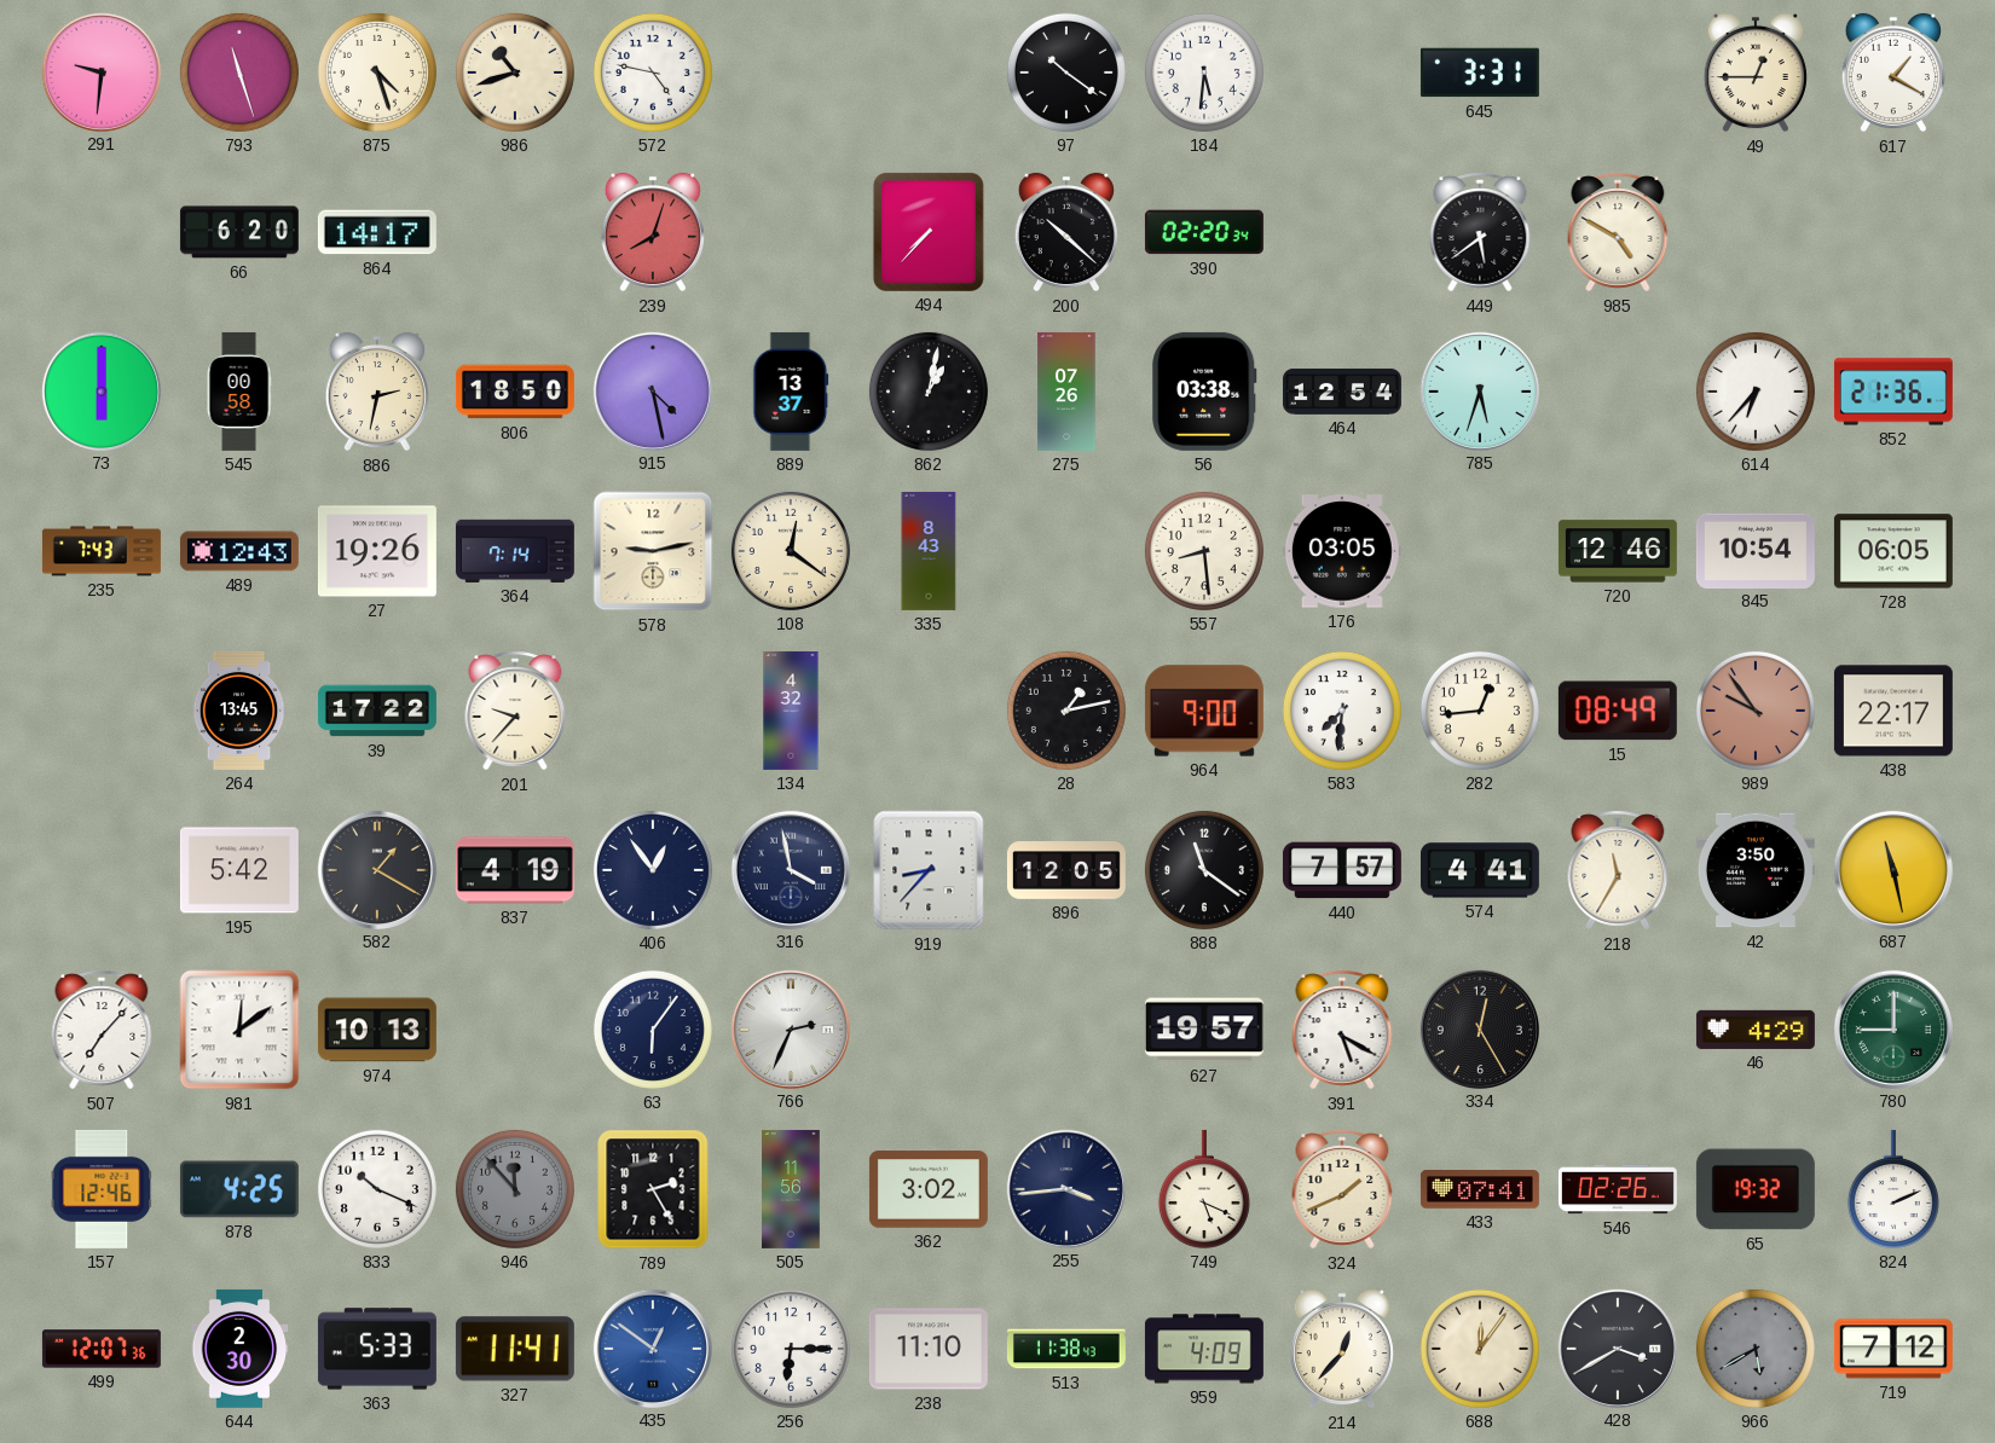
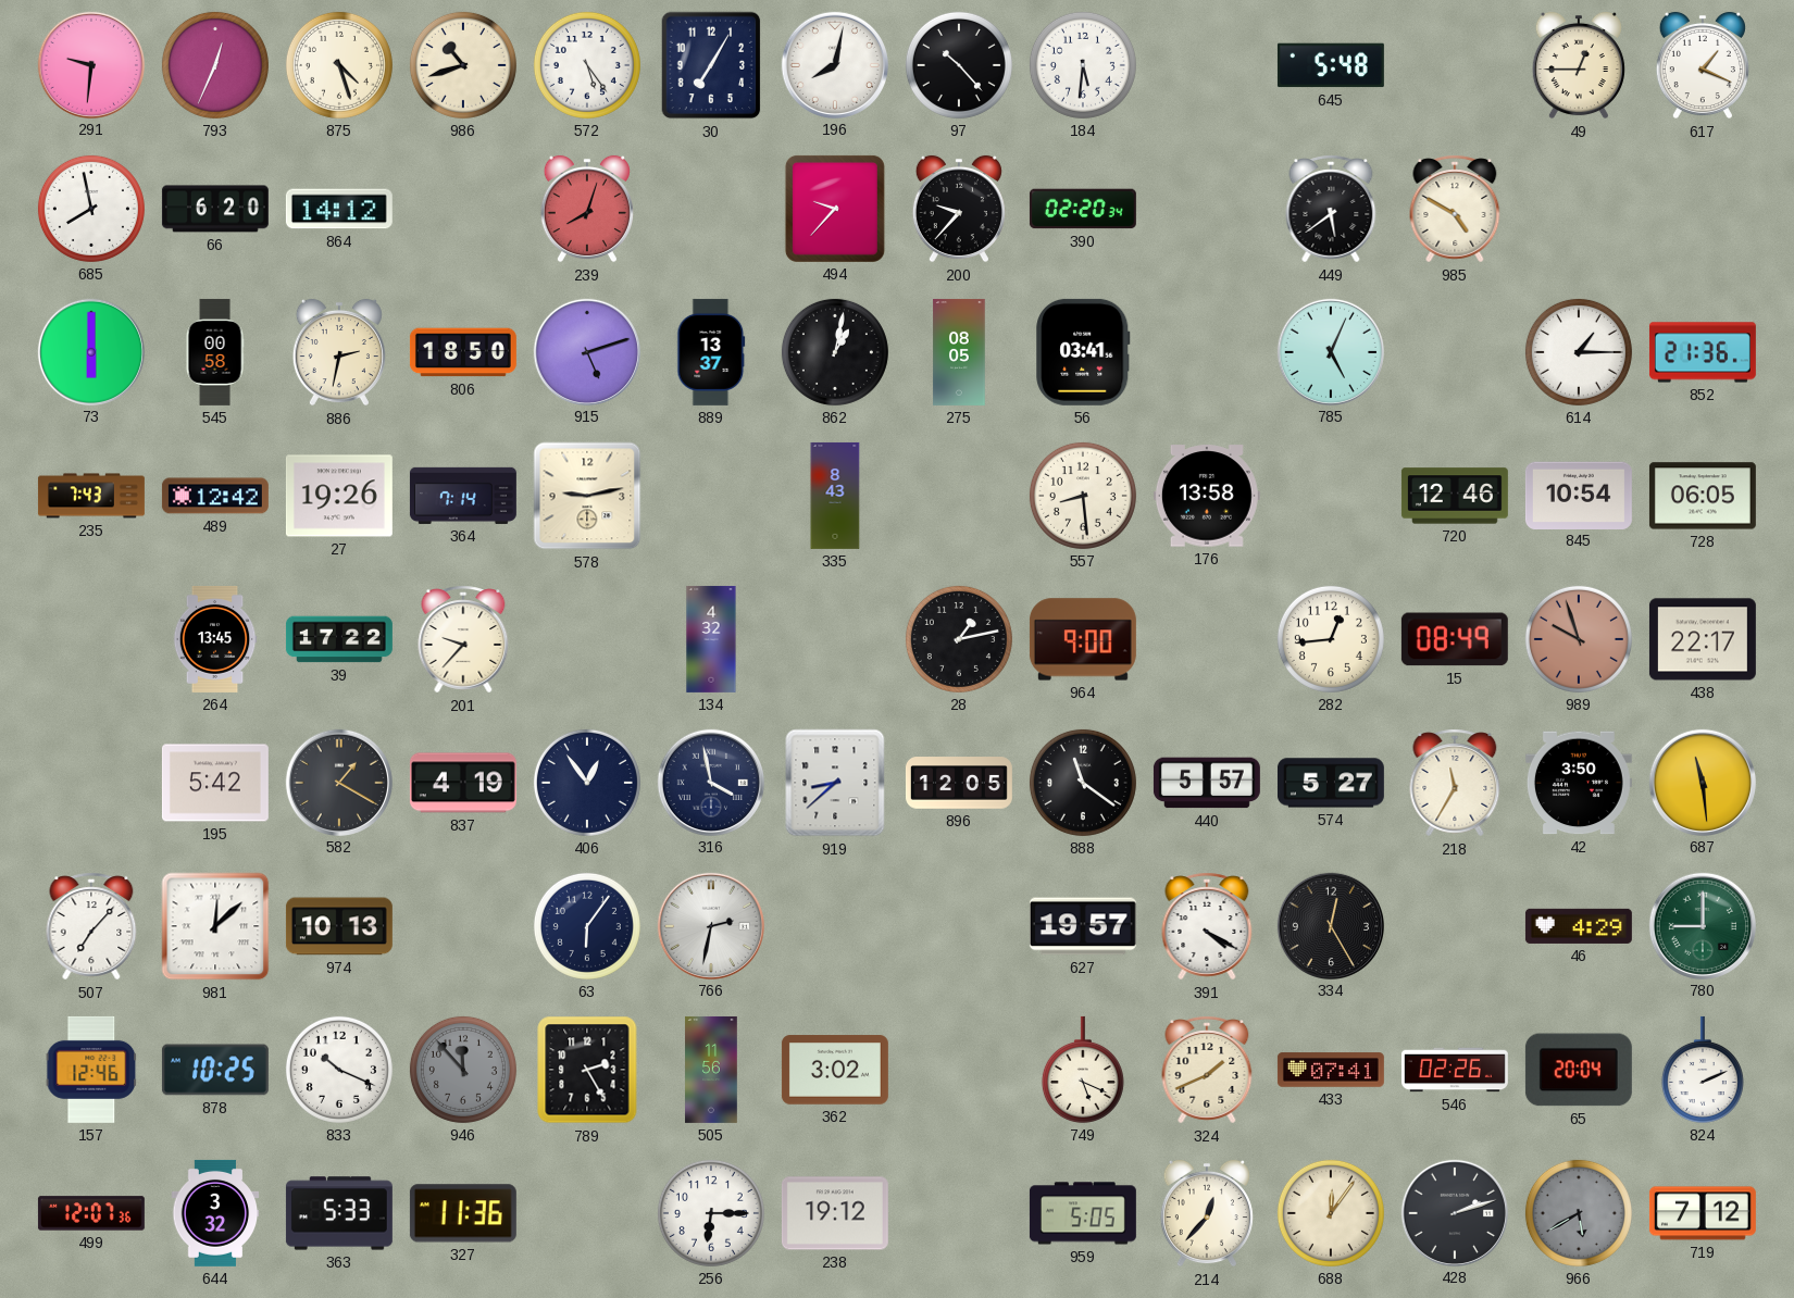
793: 11:27 -> 12:34
572: 4:47 -> 5:24
30: none -> 7:05
196: none -> 8:02
97: 10:21 -> 10:23
645: 3:31 -> 5:48
617: 1:20 -> 1:19
685: none -> 7:58
864: 14:17 -> 14:12
494: 7:37 -> 9:37
200: 10:22 -> 9:37
915: 4:28 -> 5:12
275: 07:26 -> 08:05
56: 03:38 -> 03:41
464: 12:54 -> none
785: 5:33 -> 5:04
614: 6:37 -> 1:15
489: 12:43 -> 12:42
108: 12:21 -> none
176: 03:05 -> 13:58
583: 7:31 -> none
989: 9:54 -> 9:57
919: 8:37 -> 8:38
440: 7:57 -> 5:57
574: 4:41 -> 5:27
687: 11:28 -> 11:29
981: 12:09 -> 12:08
766: 2:34 -> 2:32
391: 5:20 -> 4:20
878: 4:25 -> 10:25
255: 3:44 -> none
65: 19:32 -> 20:04
644: 2:30 -> 3:32
327: 11:41 -> 11:36
435: 12:51 -> none
238: 11:10 -> 19:12
513: 11:38 -> none
959: 4:09 -> 5:05
428: 3:40 -> 2:12
